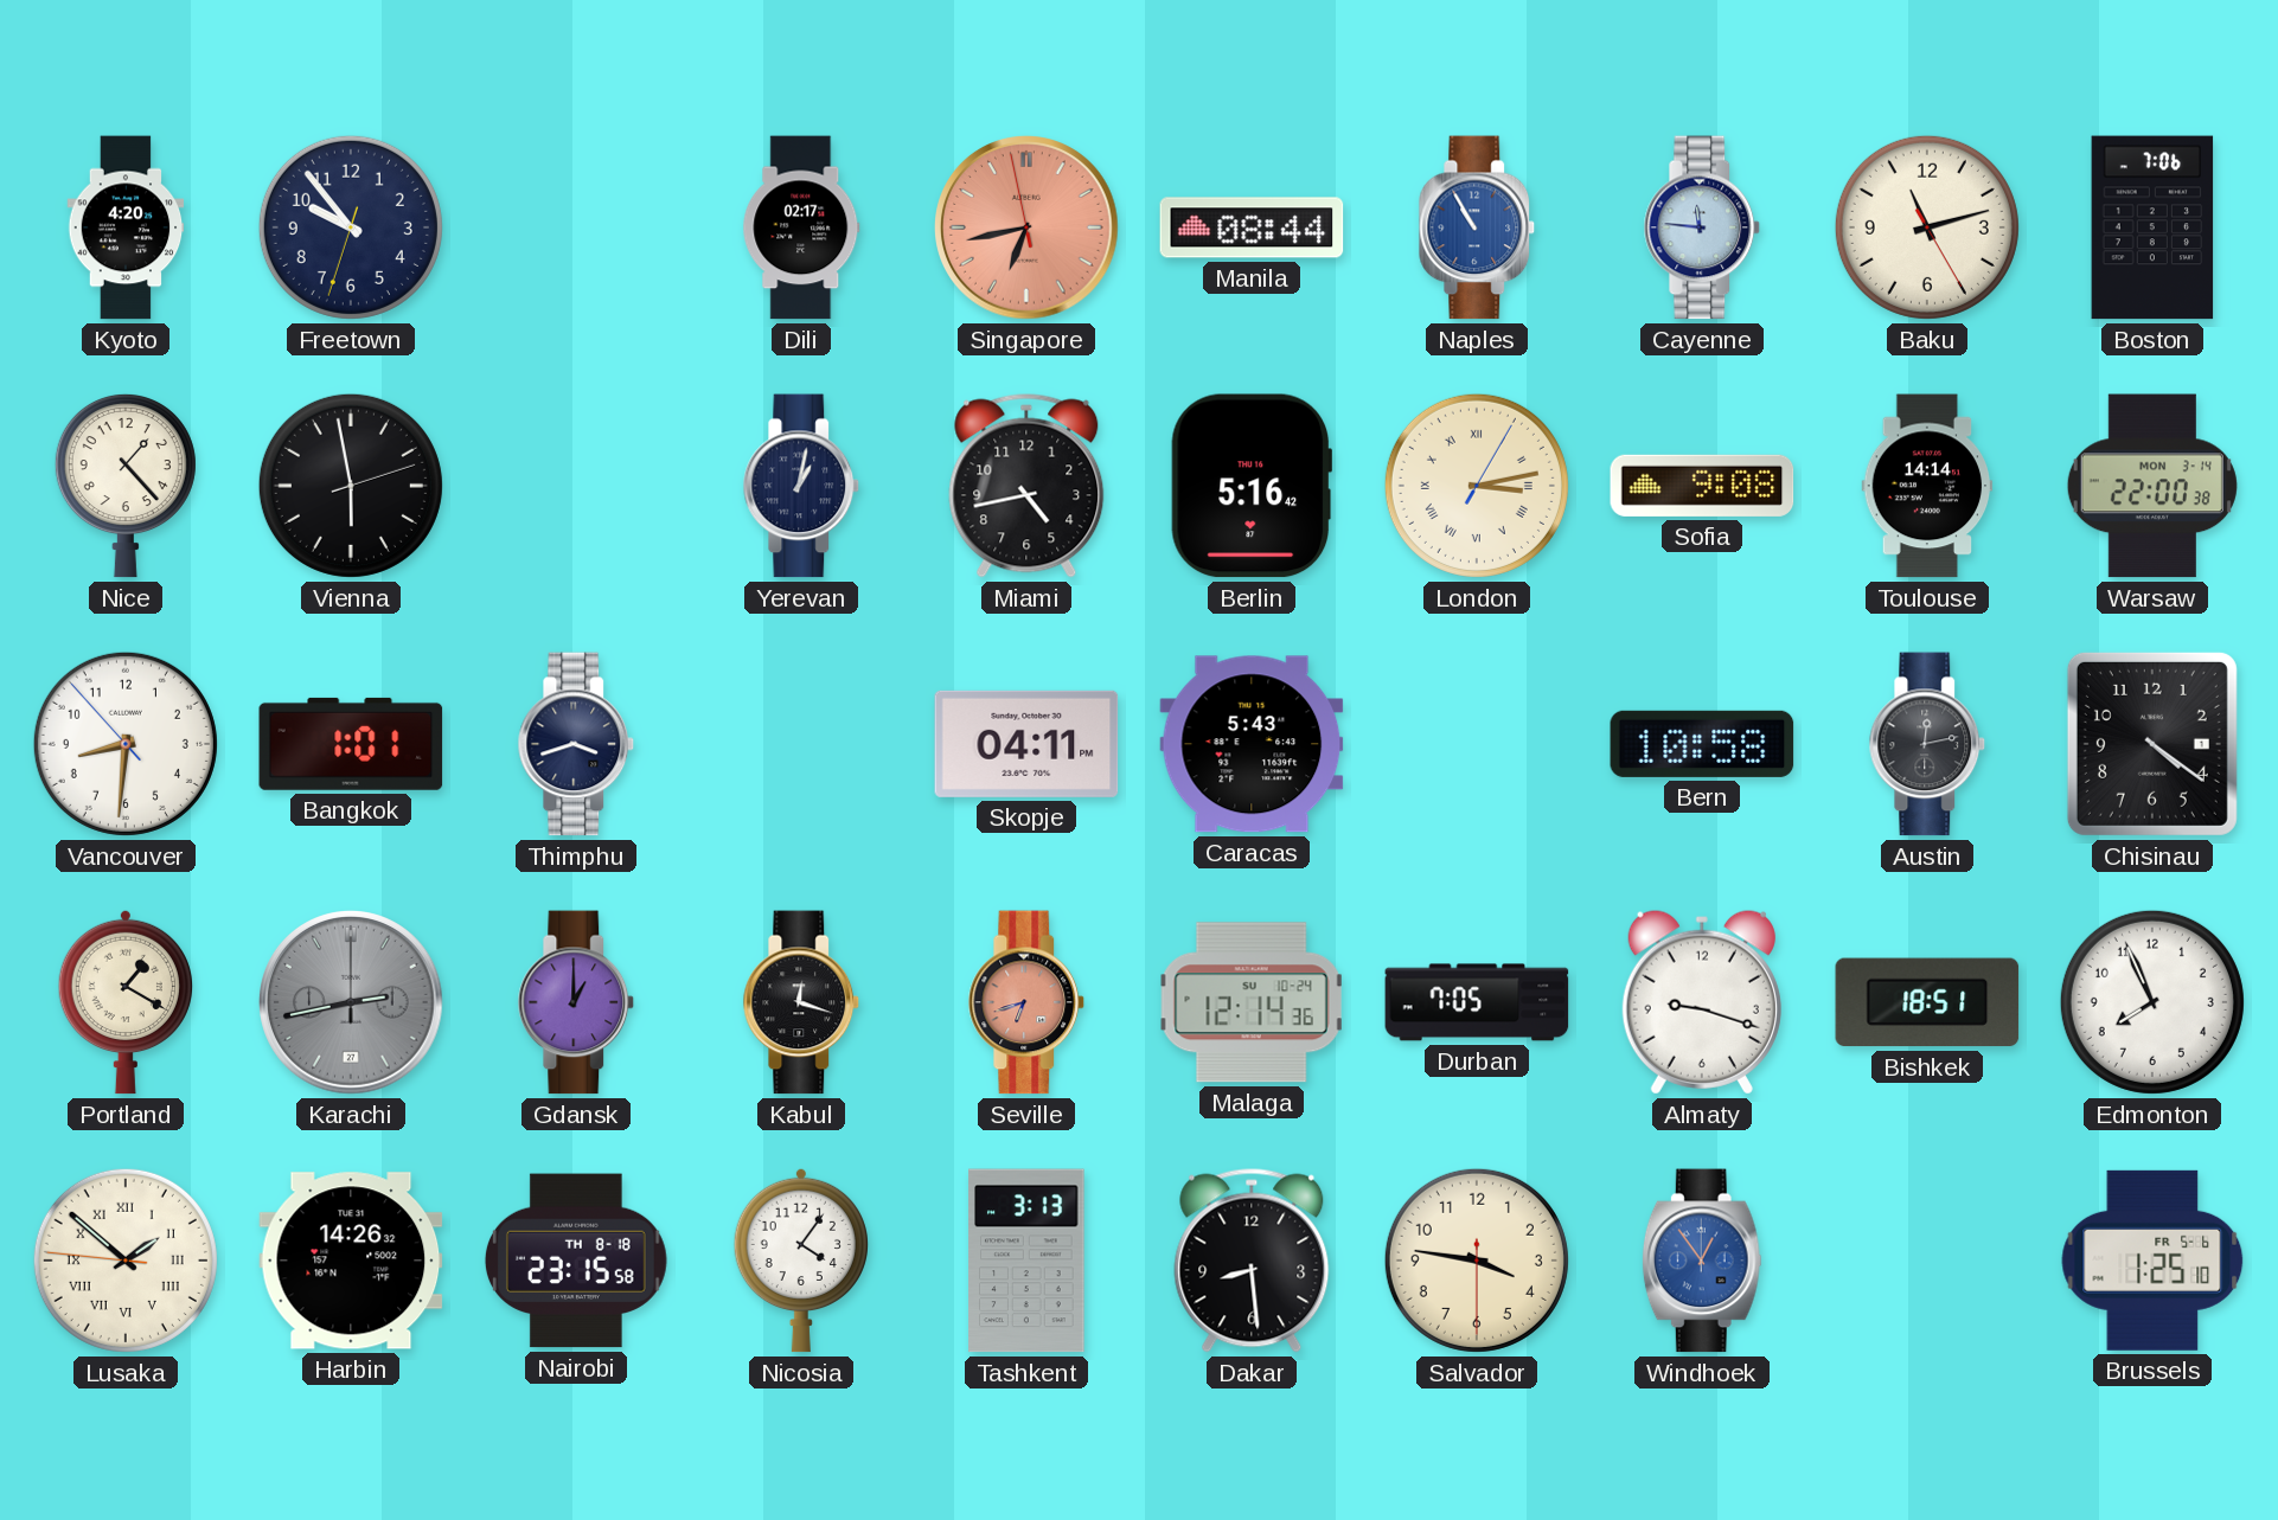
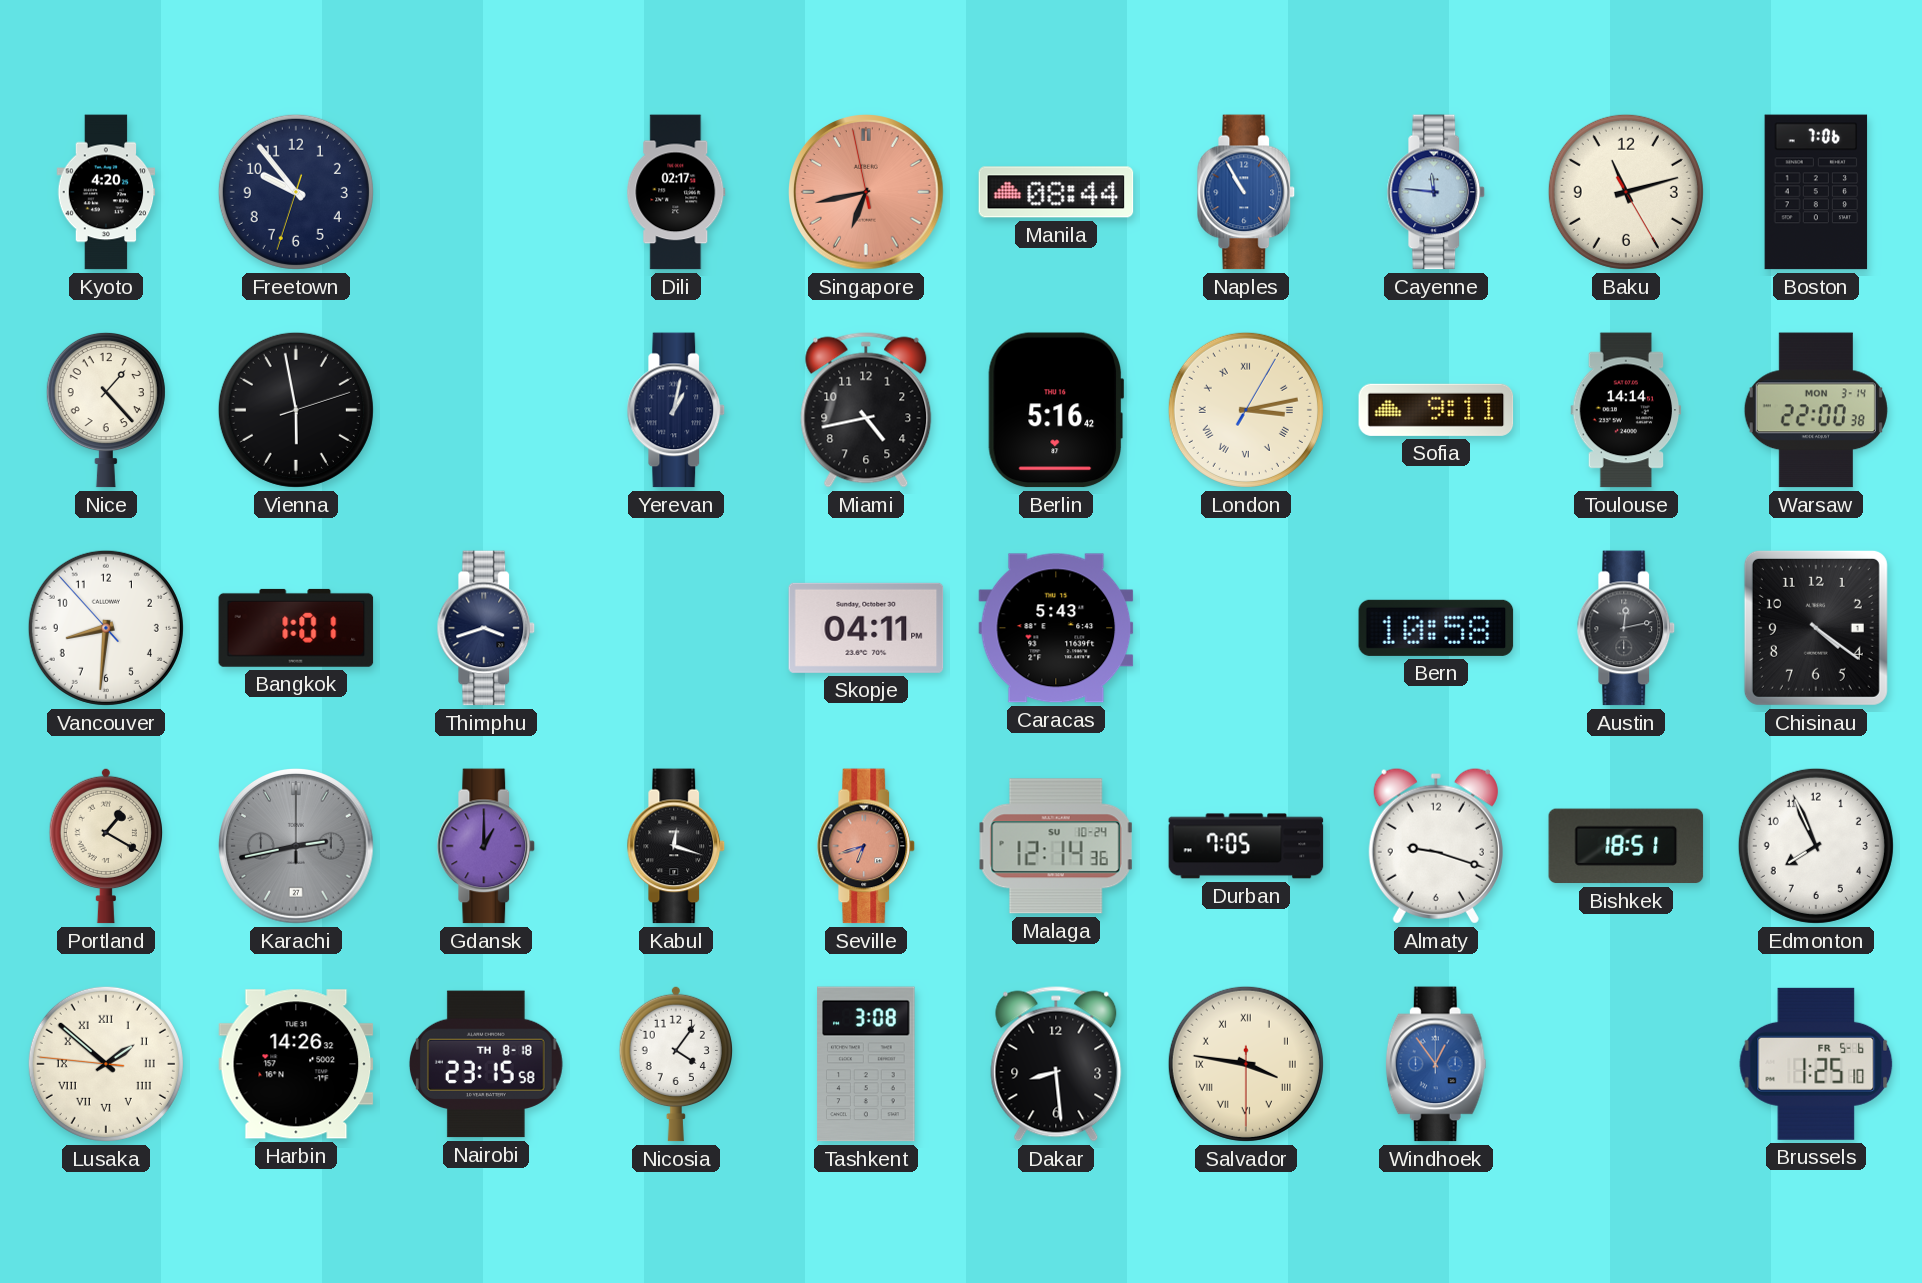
Sofia: 9:08 -> 9:11
Tashkent: 3:13 -> 3:08
Salvador numerals: Arabic -> Roman
